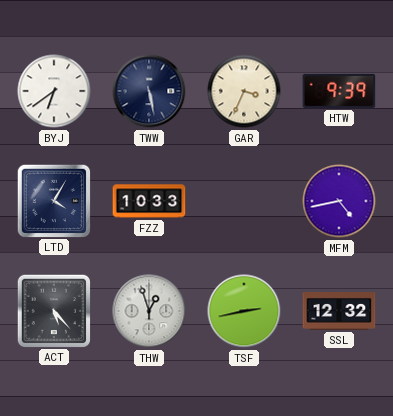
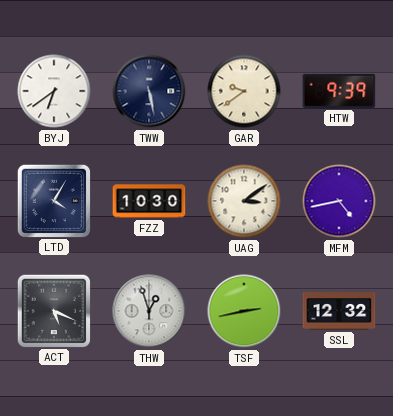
GAR: 3:34 -> 9:39
FZZ: 10:33 -> 10:30
UAG: none -> 3:09
ACT: 5:23 -> 5:19
